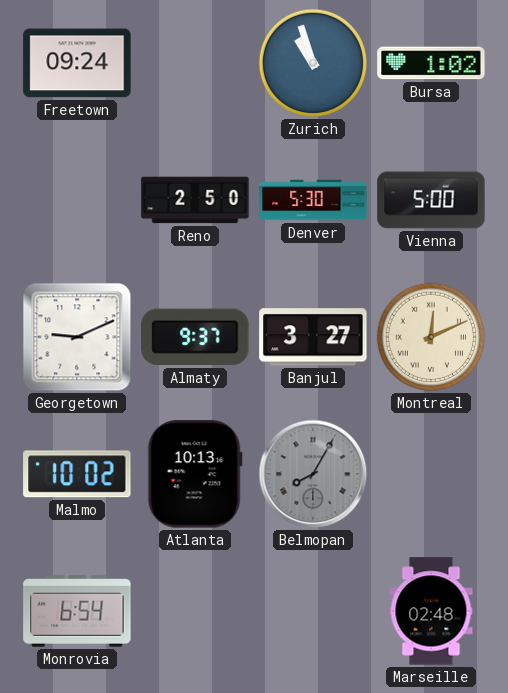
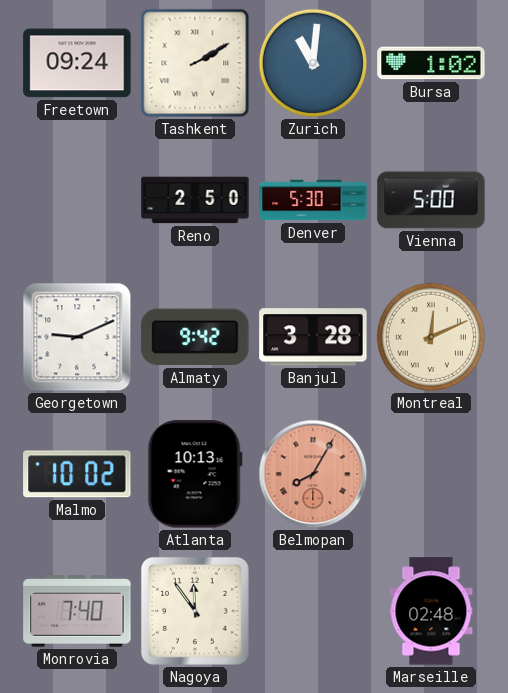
Tashkent: none -> 2:10
Zurich: 10:57 -> 11:01
Almaty: 9:37 -> 9:42
Banjul: 3:27 -> 3:28
Belmopan dial: grey -> salmon
Monrovia: 6:54 -> 7:40
Nagoya: none -> 11:54
